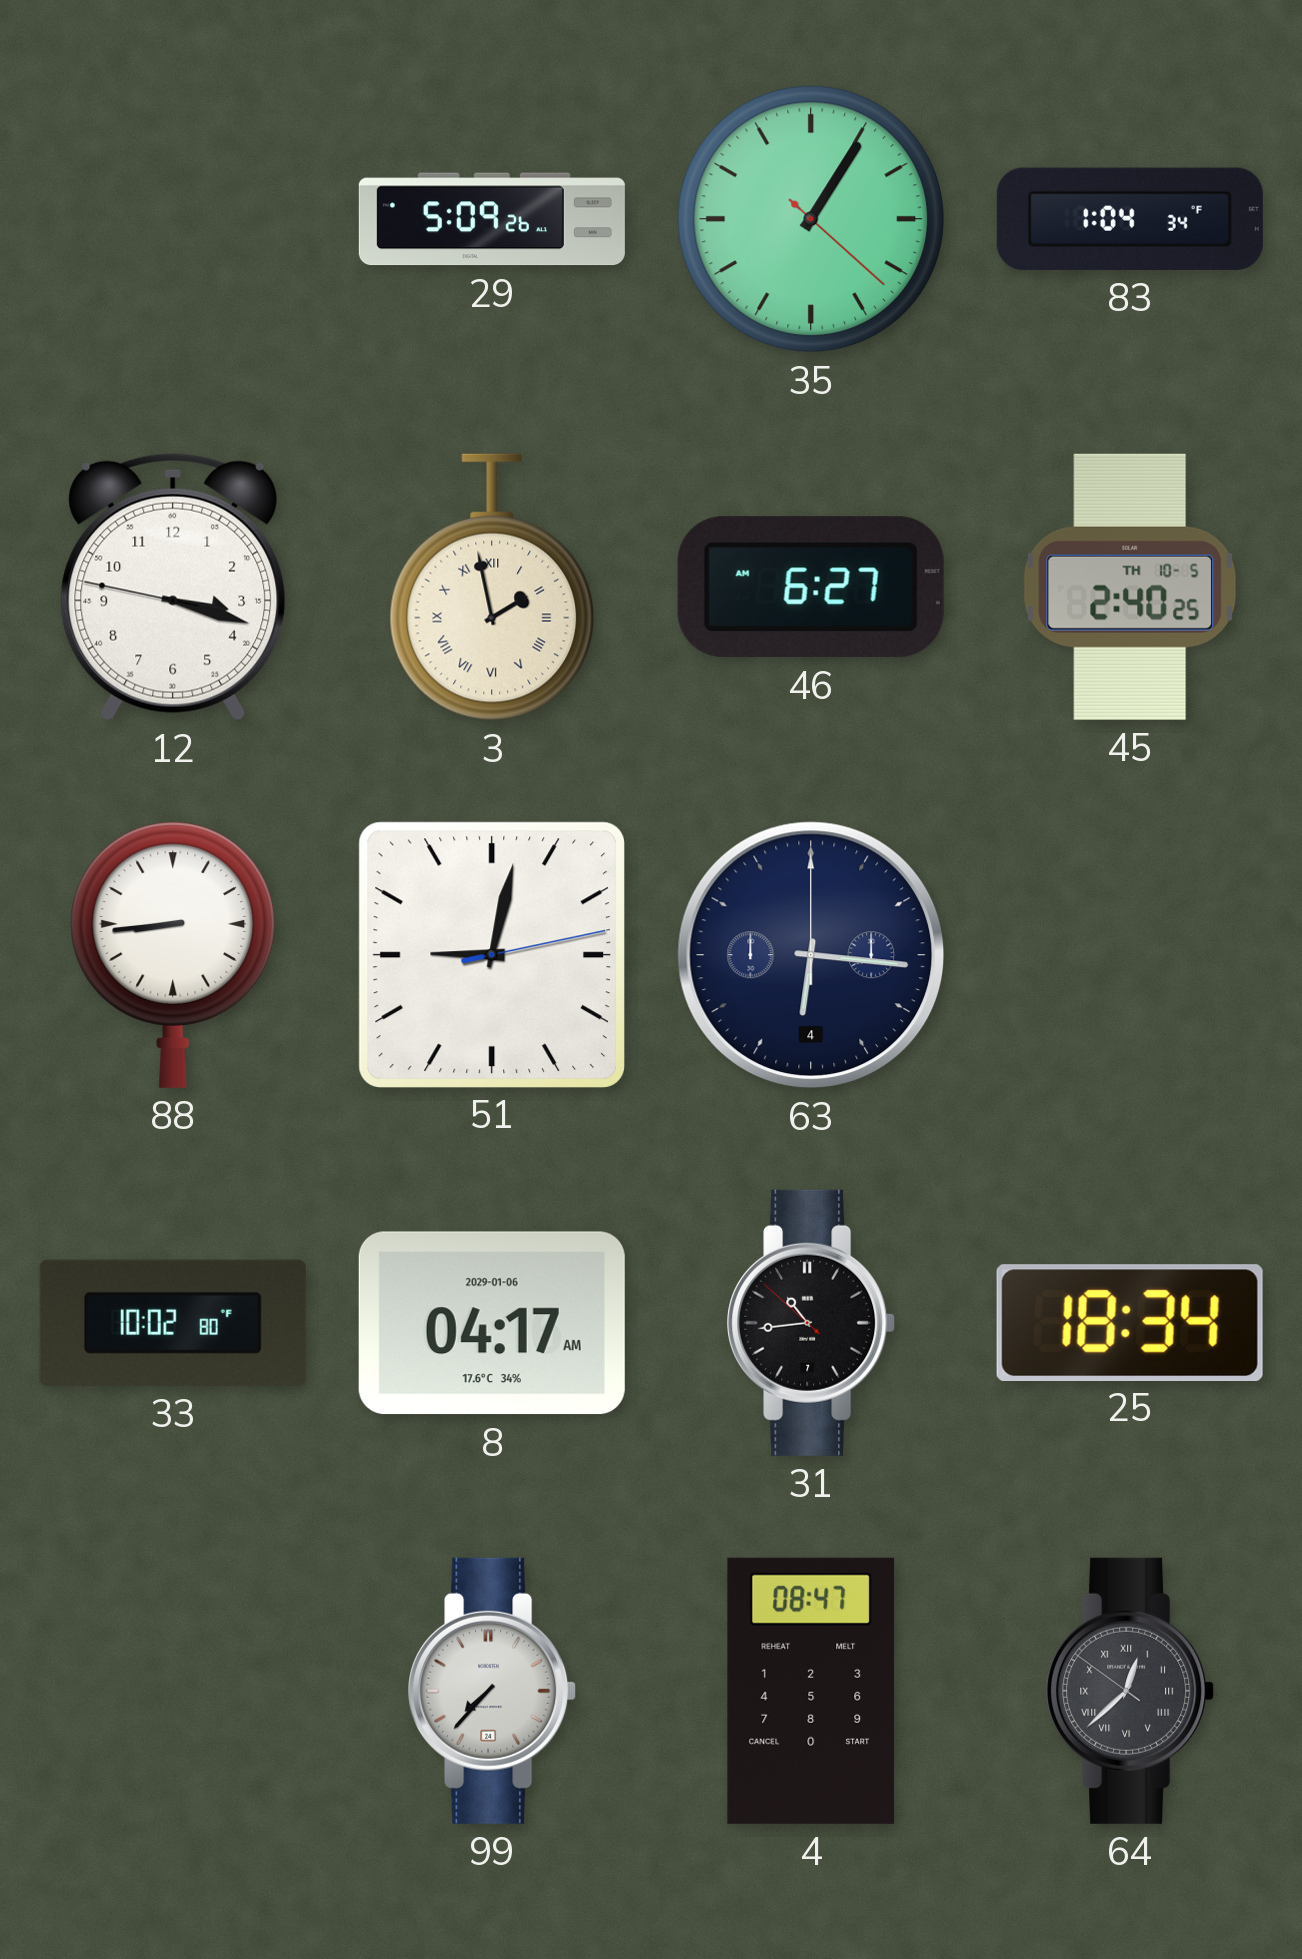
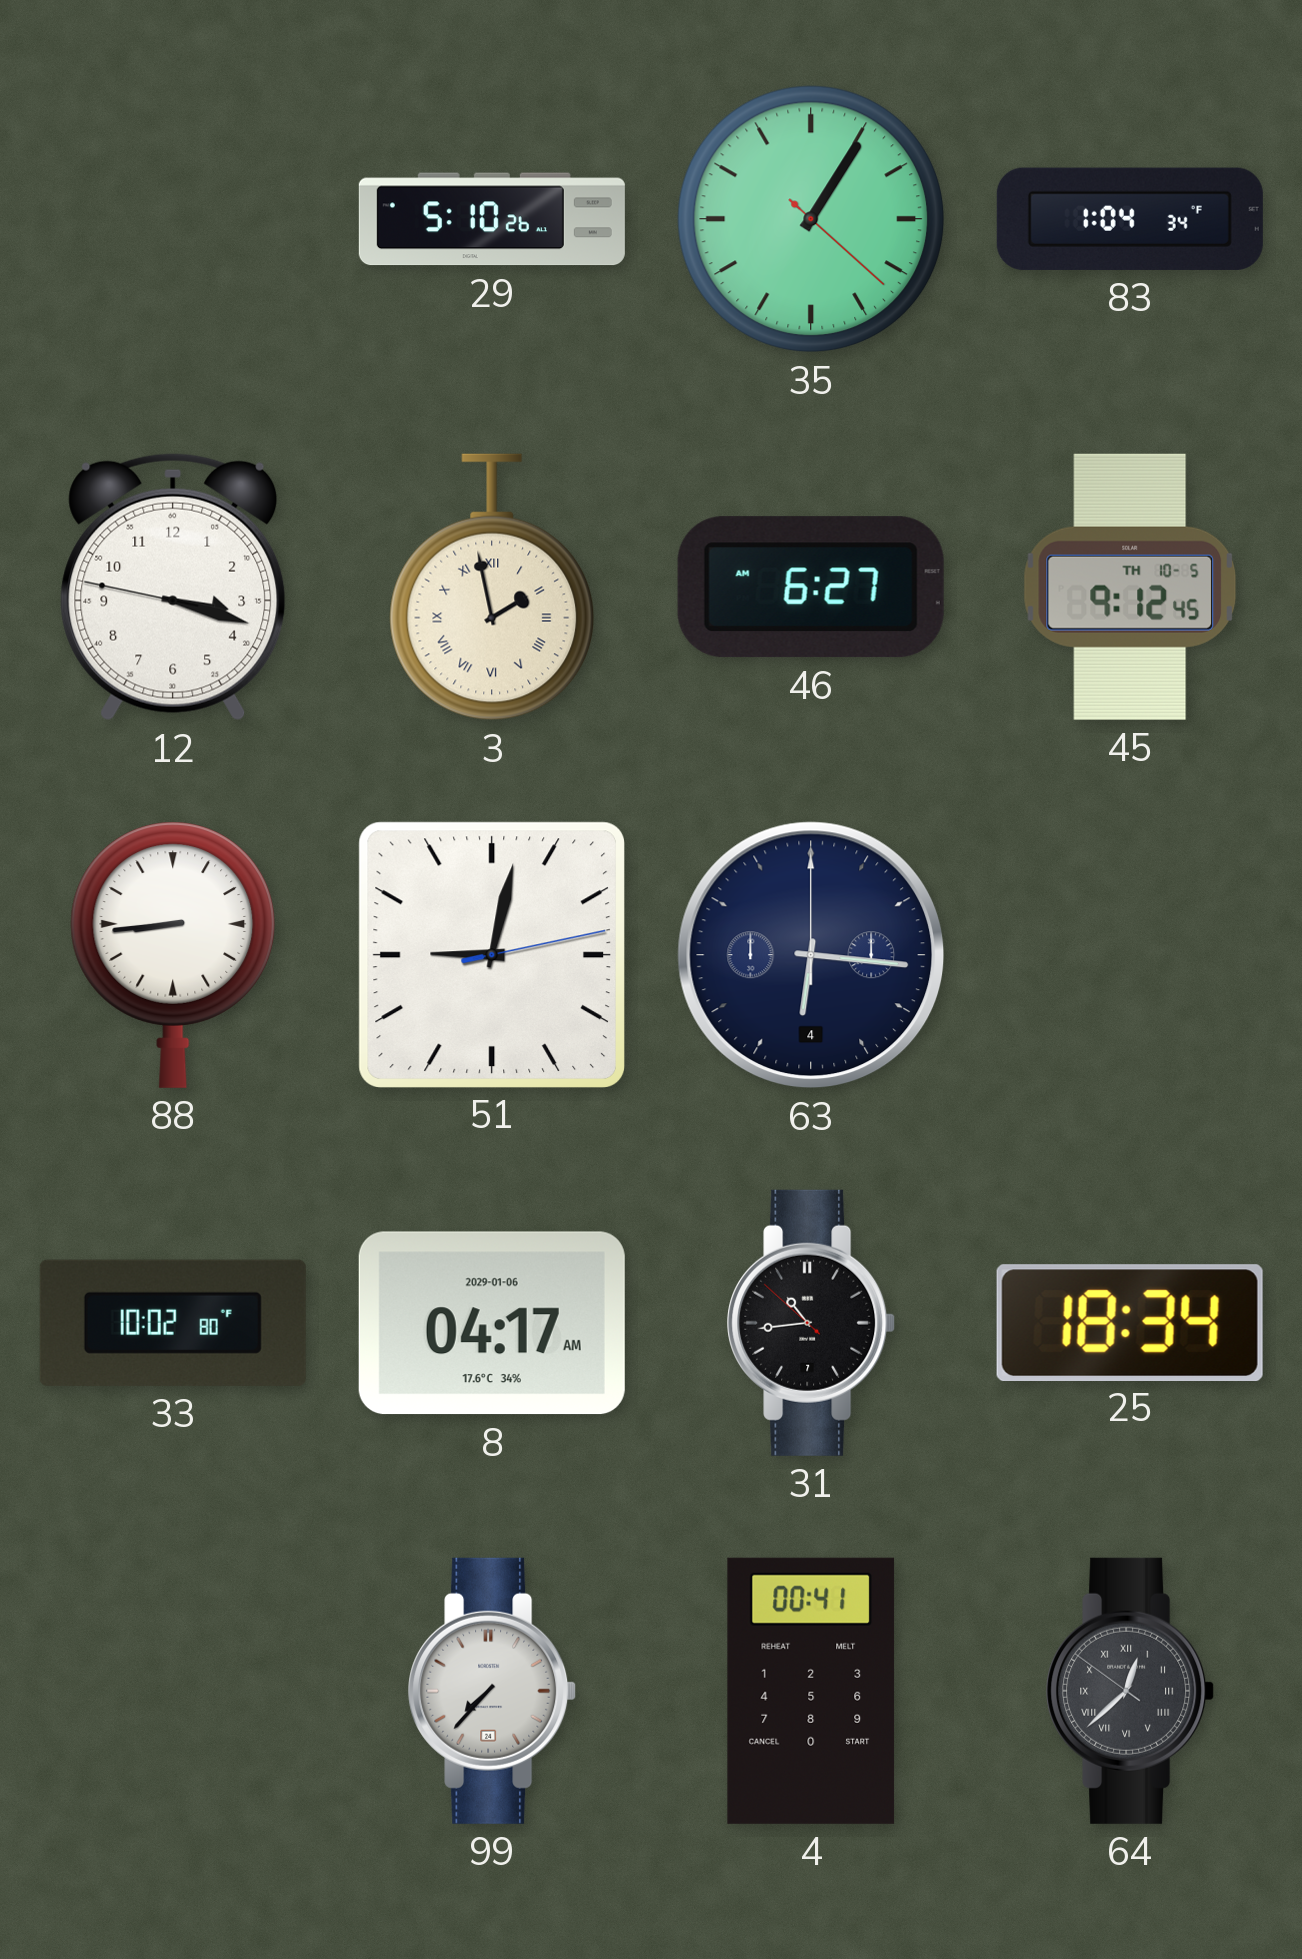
29: 5:09 -> 5:10
45: 2:40 -> 9:12
4: 08:47 -> 00:41
